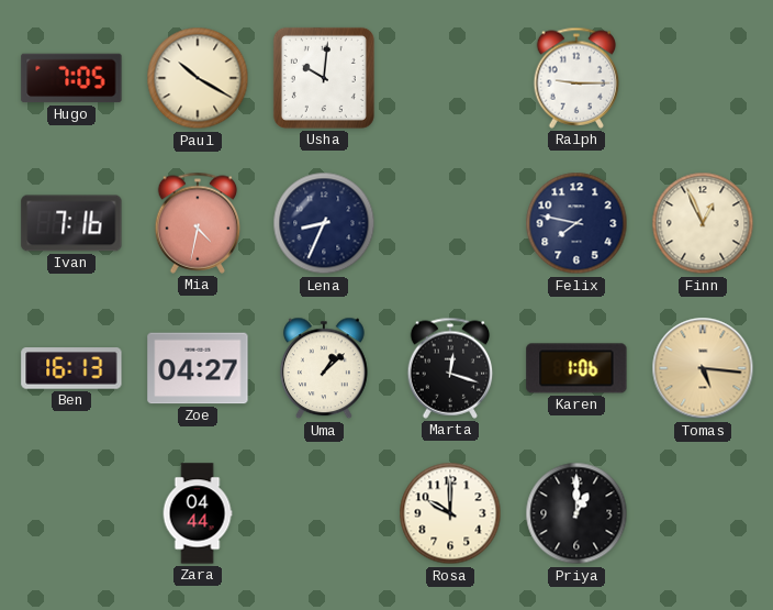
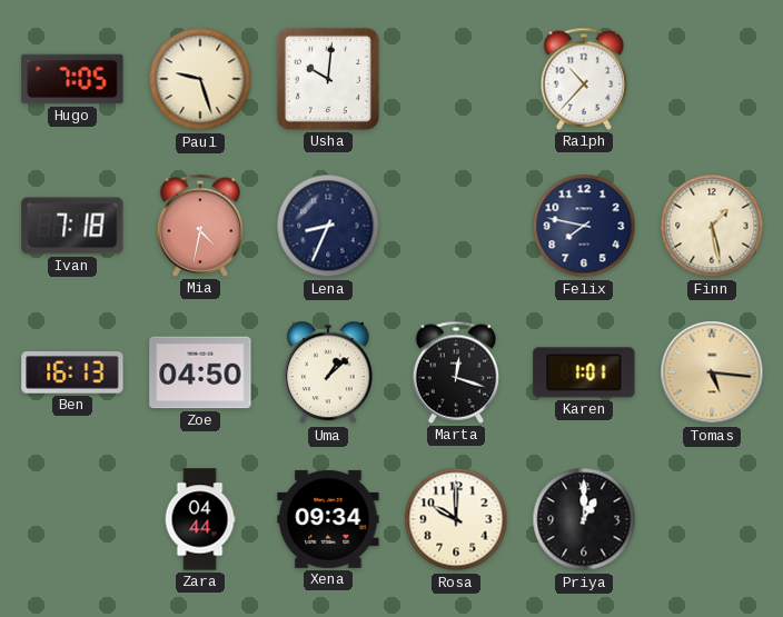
Paul: 10:20 -> 9:27
Ralph: 9:15 -> 10:37
Ivan: 7:16 -> 7:18
Finn: 12:56 -> 1:28
Zoe: 04:27 -> 04:50
Karen: 1:06 -> 1:01
Xena: none -> 09:34
